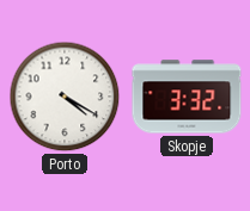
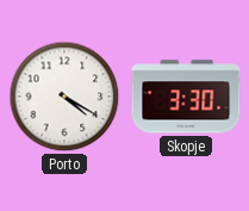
Skopje: 3:32 -> 3:30
